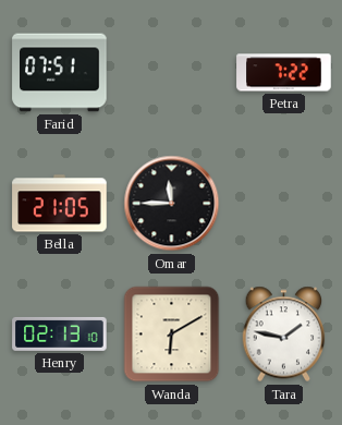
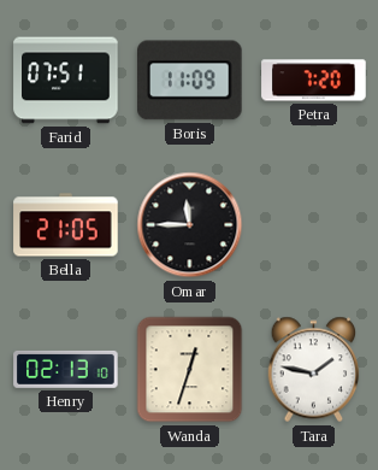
Boris: none -> 11:09
Petra: 7:22 -> 7:20
Wanda: 6:10 -> 12:33
